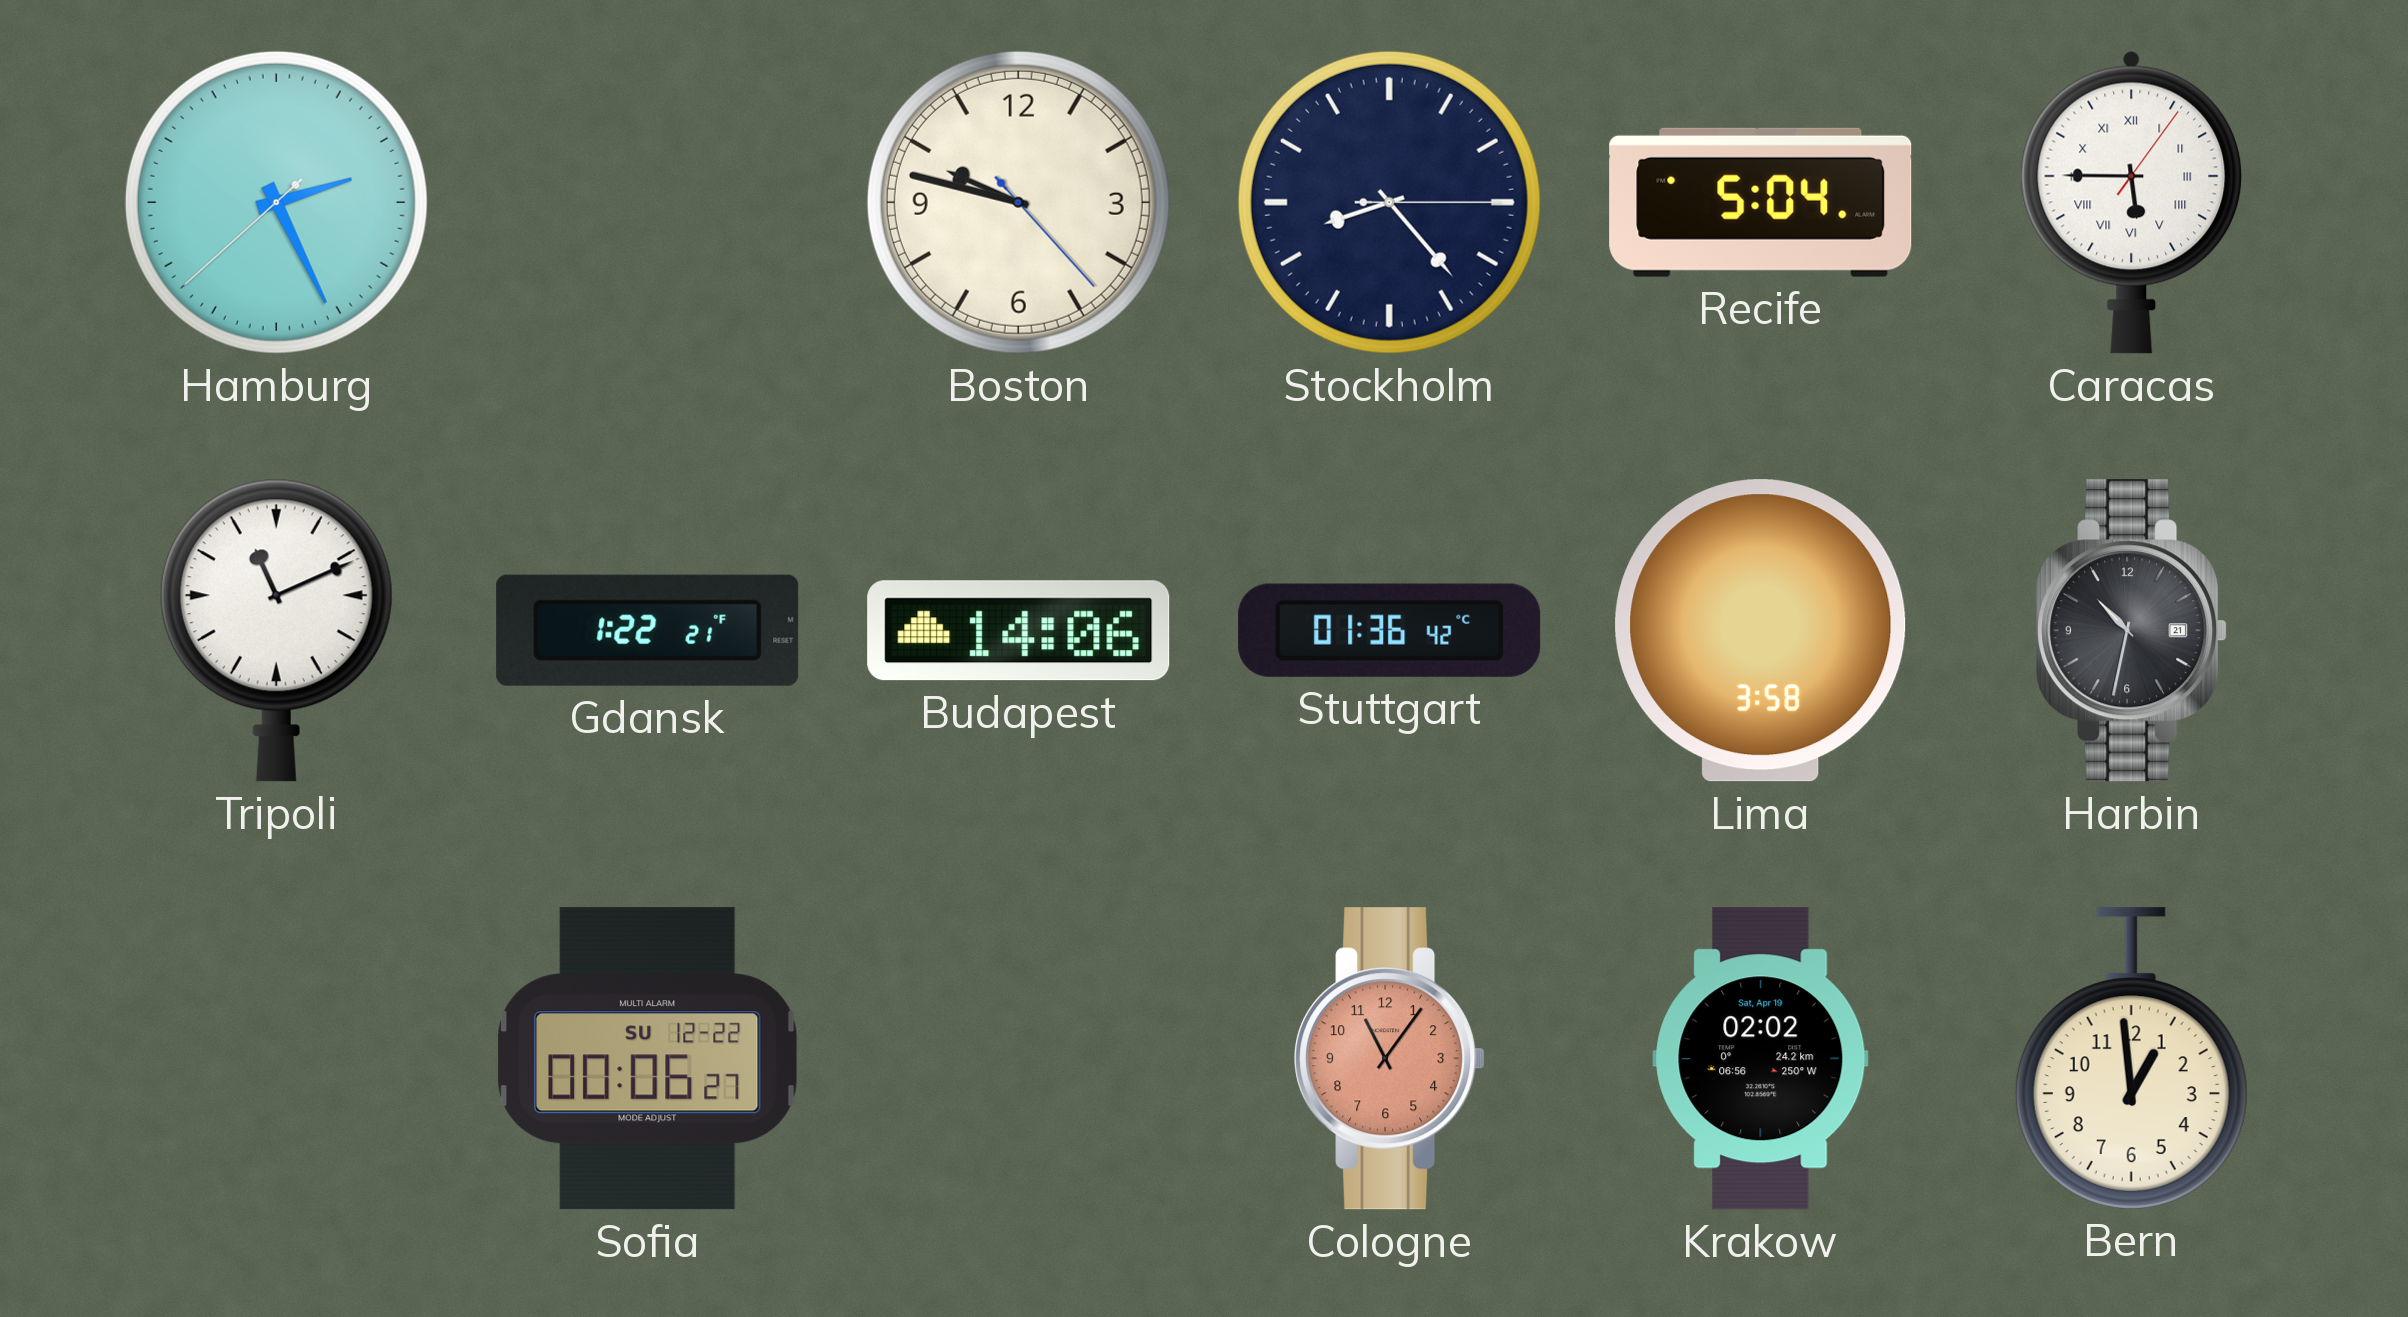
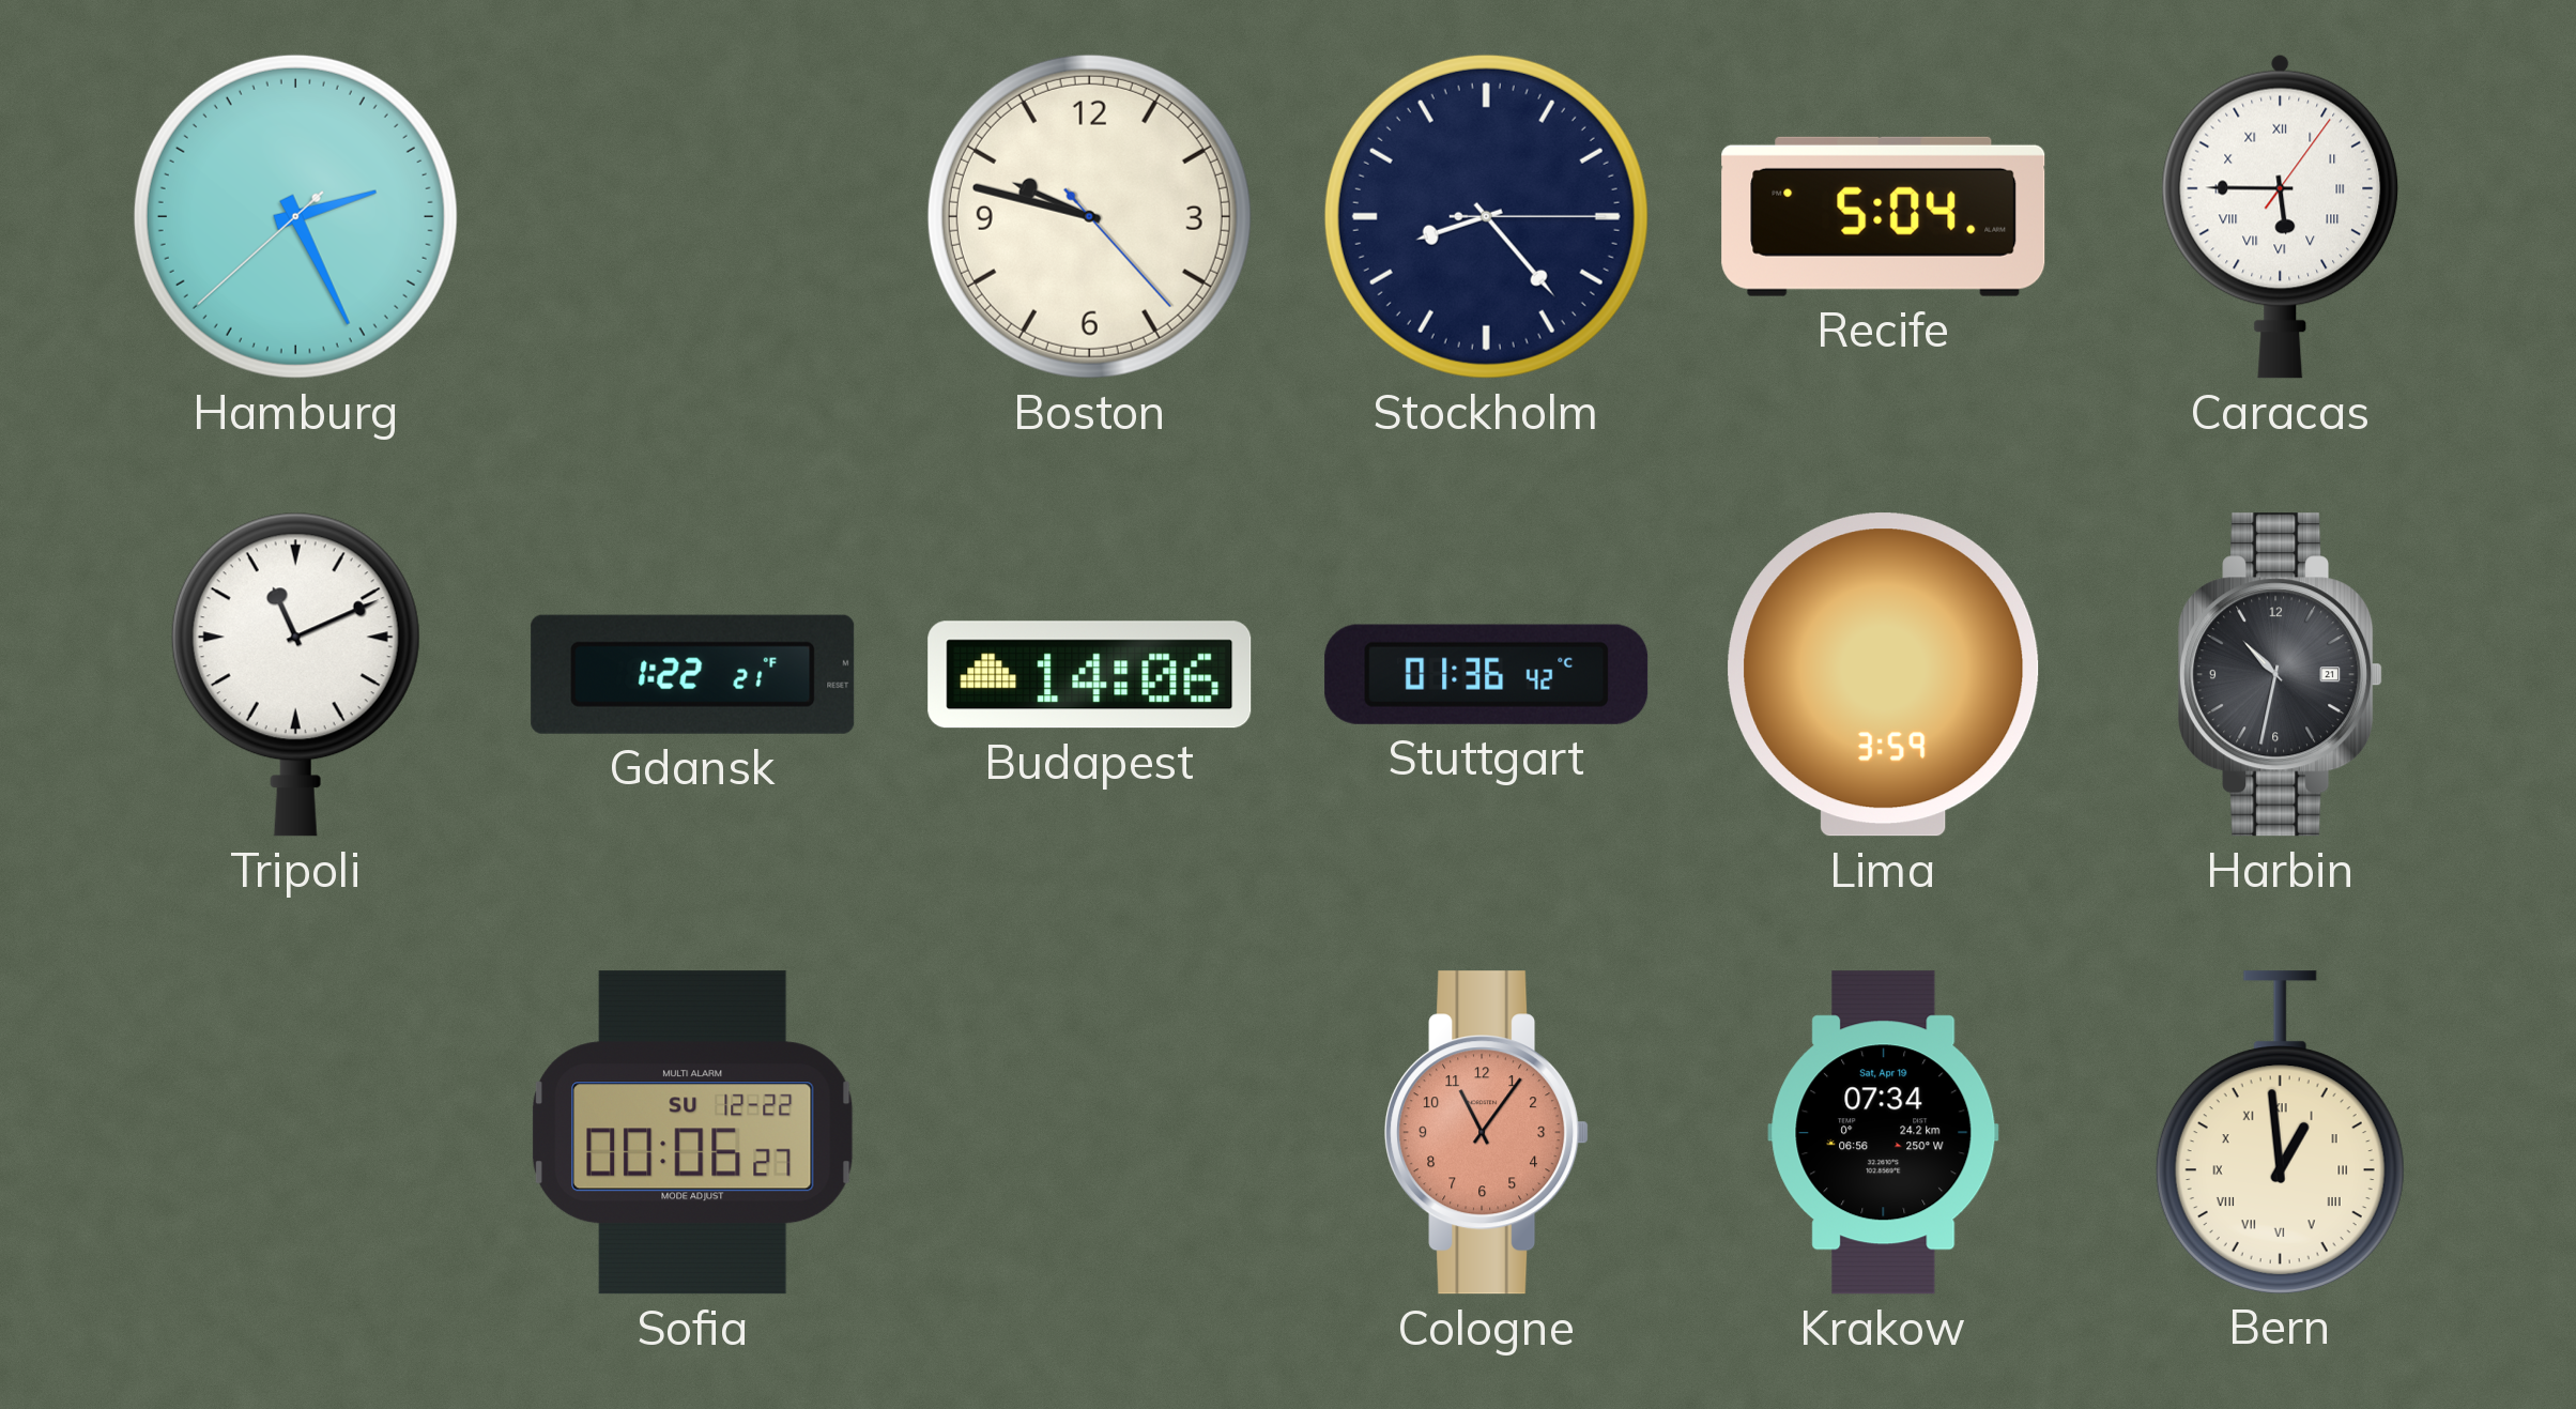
Lima: 3:58 -> 3:59
Krakow: 02:02 -> 07:34
Bern numerals: Arabic -> Roman
